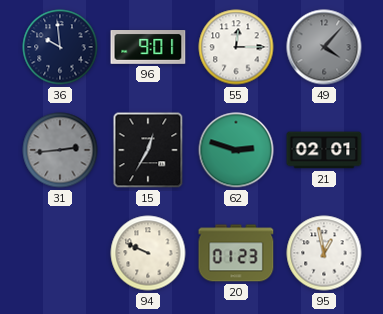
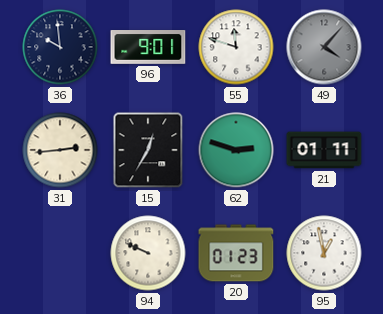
55: 12:15 -> 11:48
31 dial: grey -> cream
21: 02:01 -> 01:11
